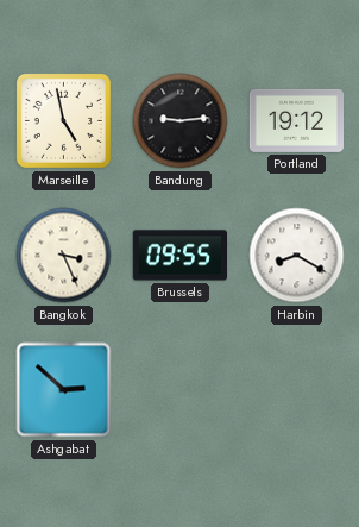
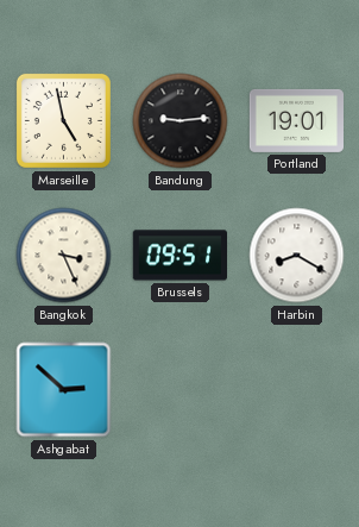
Portland: 19:12 -> 19:01
Brussels: 09:55 -> 09:51
